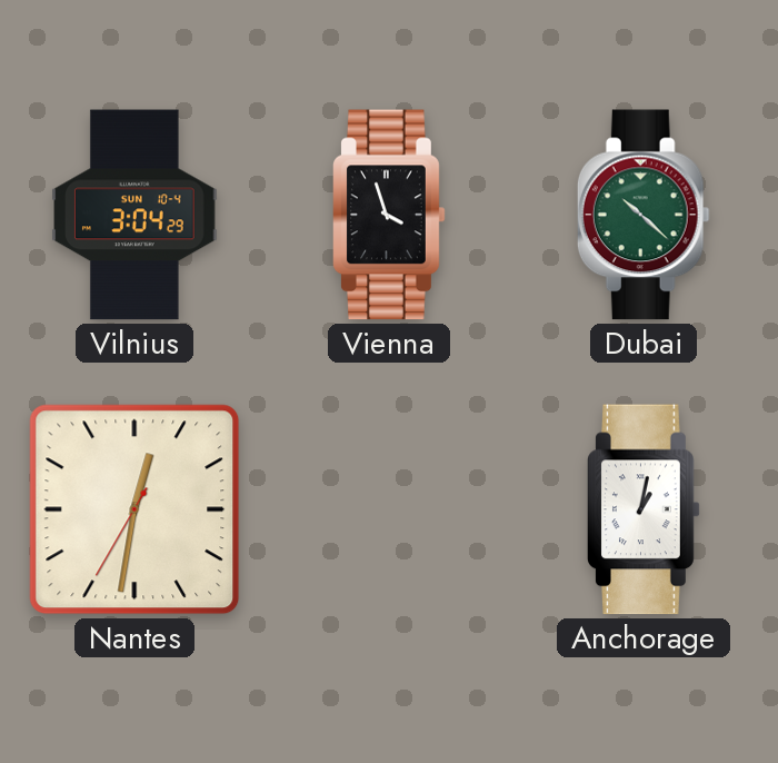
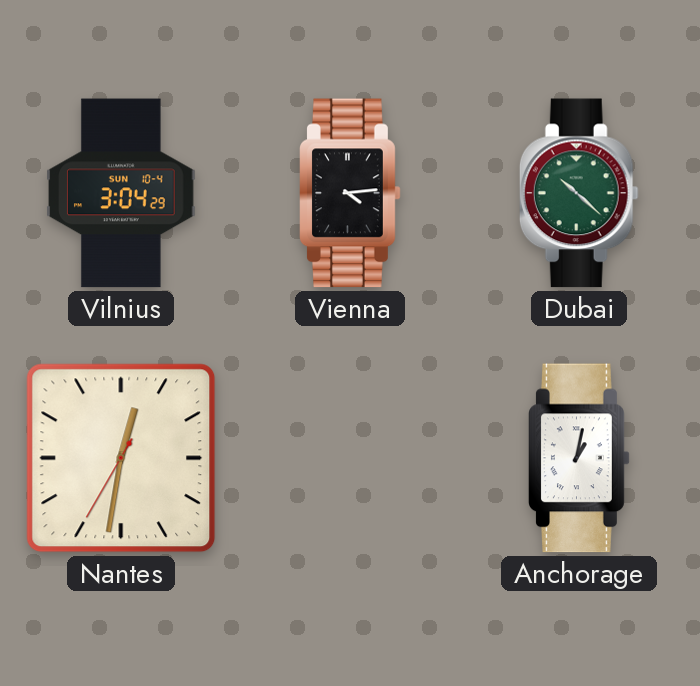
Vienna: 3:57 -> 4:14
